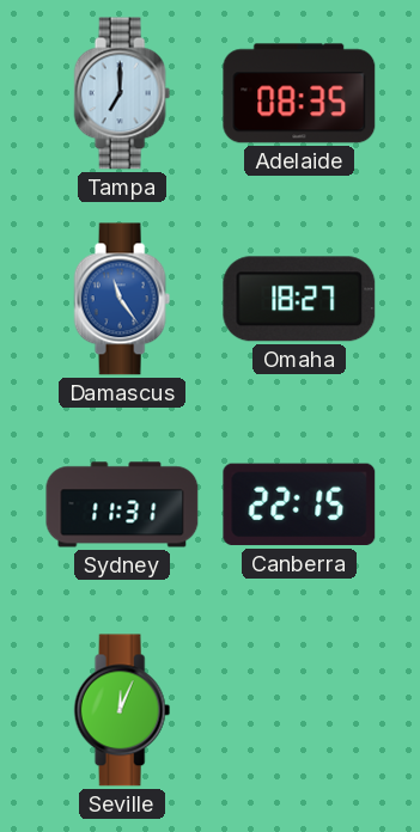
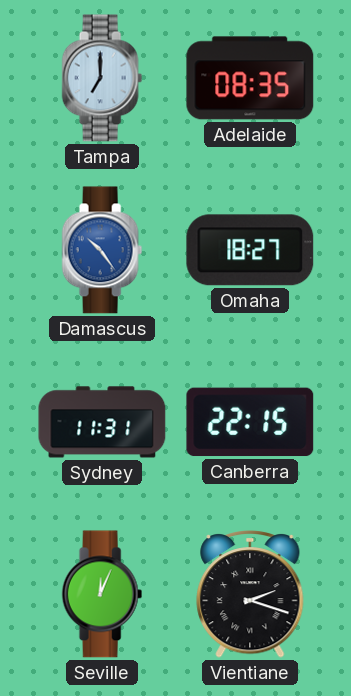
Damascus: 11:24 -> 10:24
Vientiane: none -> 2:18
